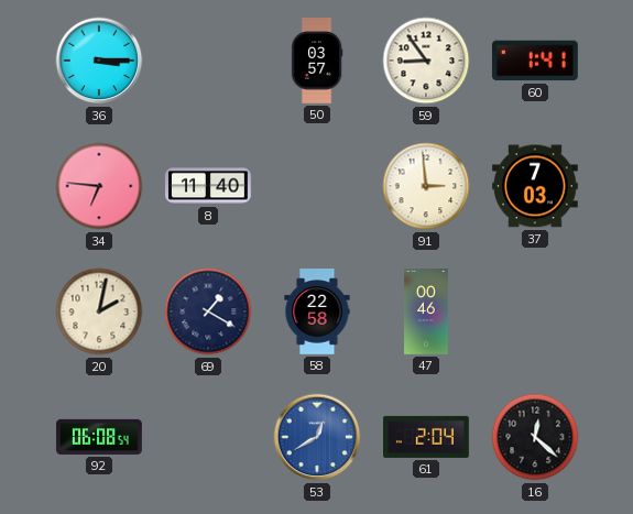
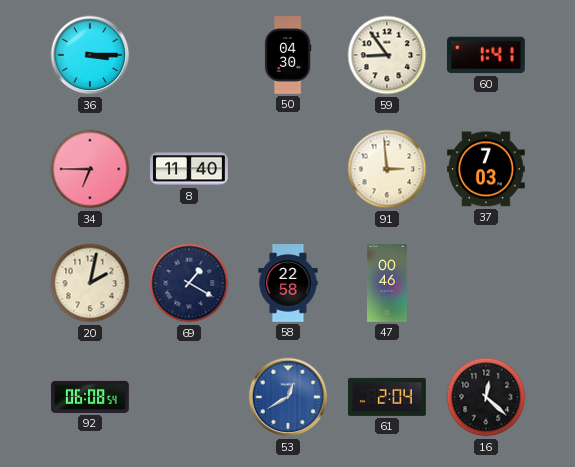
50: 03:57 -> 04:30
34: 6:46 -> 6:45
